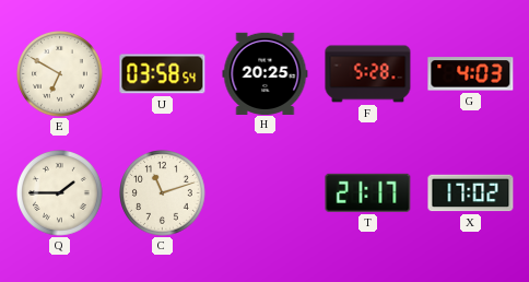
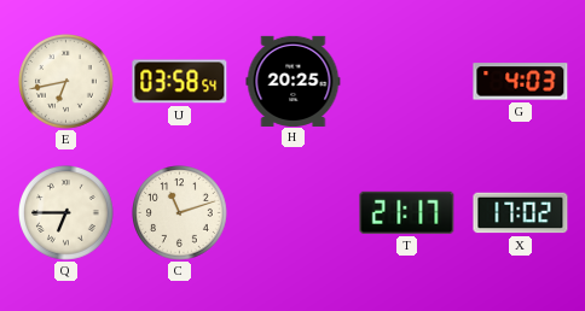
E: 6:50 -> 6:43
F: 5:28 -> none
Q: 1:45 -> 6:45
